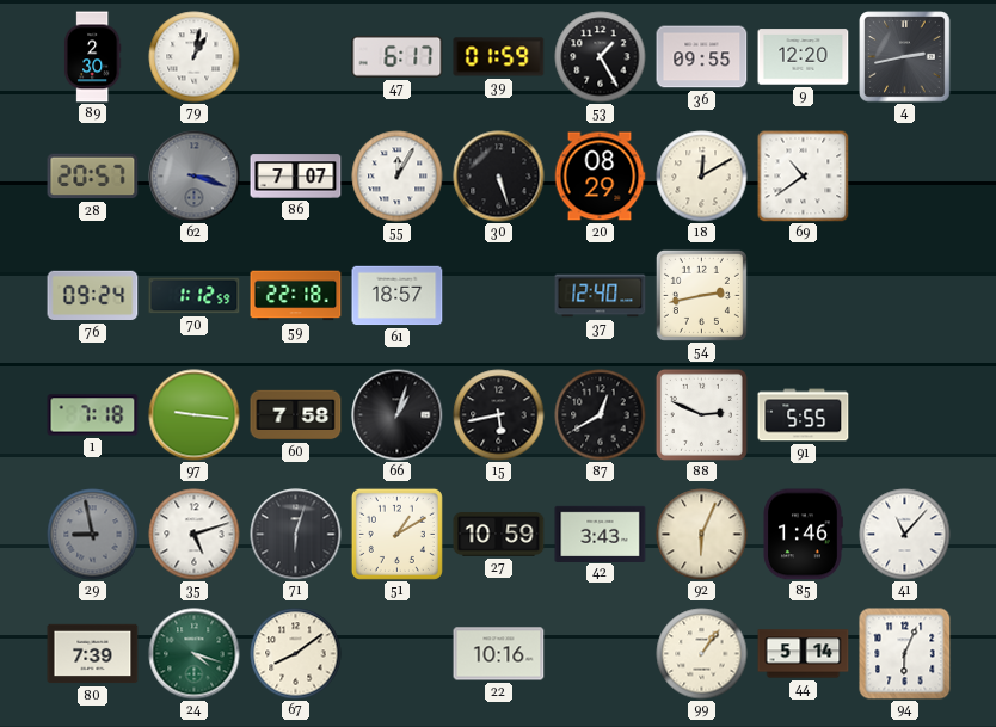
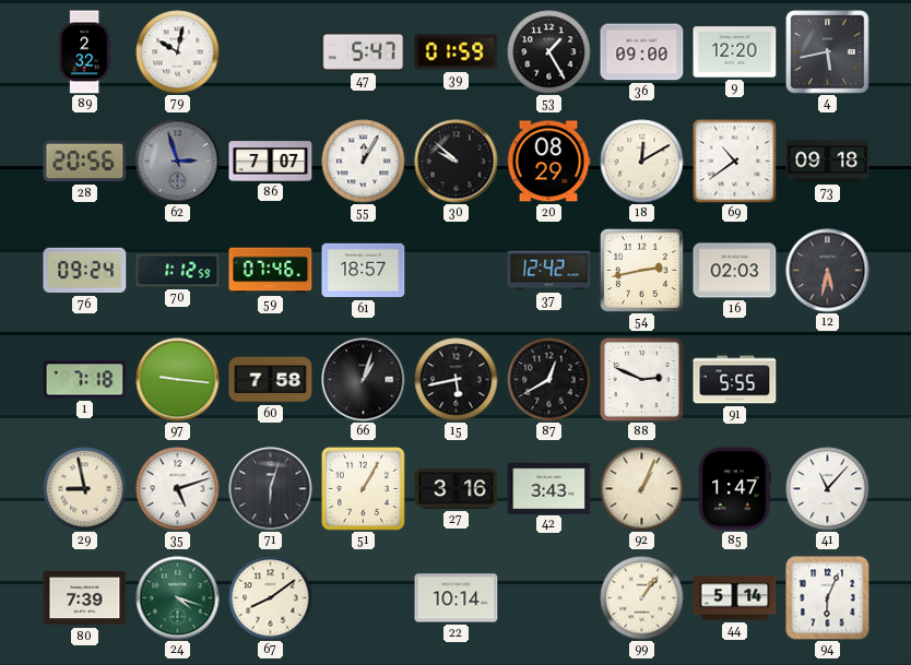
89: 2:30 -> 2:32
79: 1:02 -> 10:02
47: 6:17 -> 5:47
36: 09:55 -> 09:00
4: 2:43 -> 5:43
28: 20:57 -> 20:56
62: 3:18 -> 2:57
30: 5:27 -> 9:52
73: none -> 09:18
59: 22:18 -> 07:46
37: 12:40 -> 12:42
16: none -> 02:03
12: none -> 5:32
29 dial: grey -> cream
51: 1:10 -> 1:05
27: 10:59 -> 3:16
92: 6:04 -> 1:04
85: 1:46 -> 1:47
22: 10:16 -> 10:14
